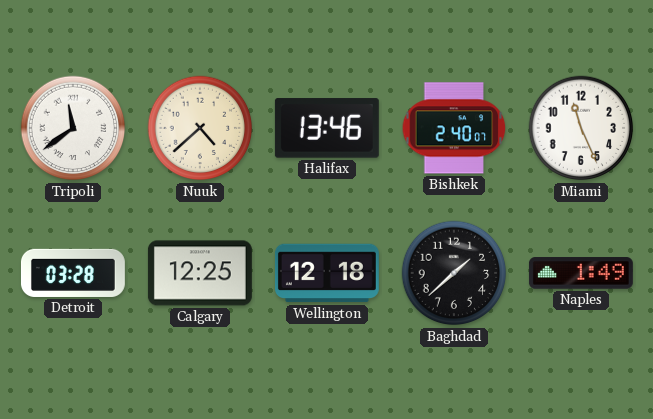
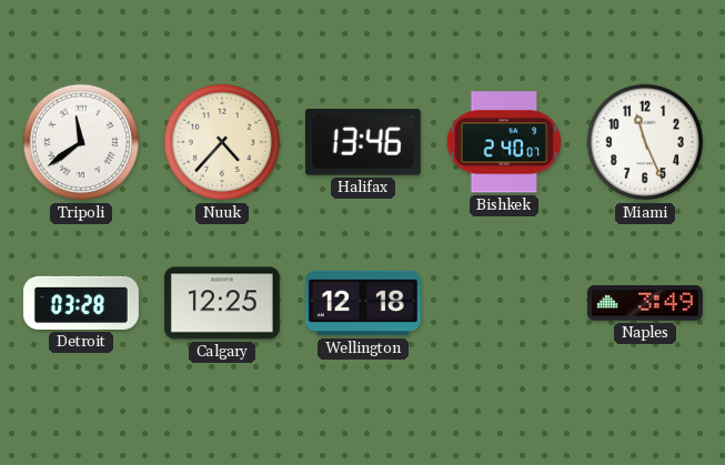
Nuuk: 4:38 -> 4:37
Baghdad: 1:38 -> none
Naples: 1:49 -> 3:49
